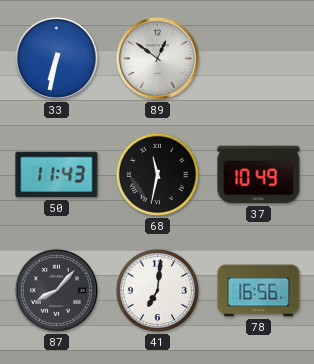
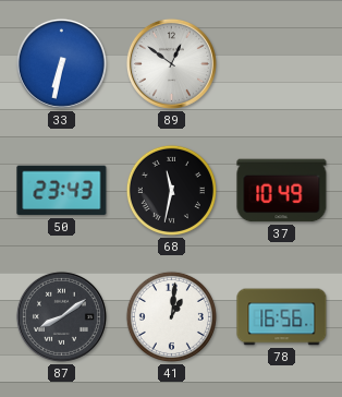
50: 11:43 -> 23:43
87: 8:07 -> 8:09
41: 7:01 -> 1:01
